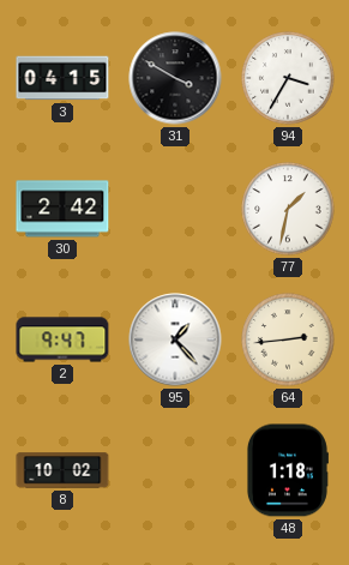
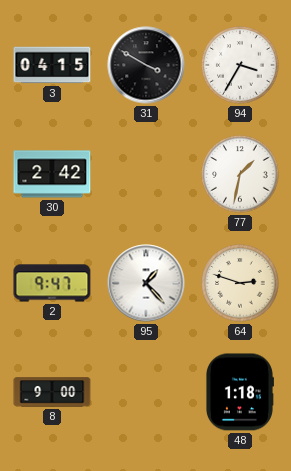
64: 2:44 -> 2:48
8: 10:02 -> 9:00
